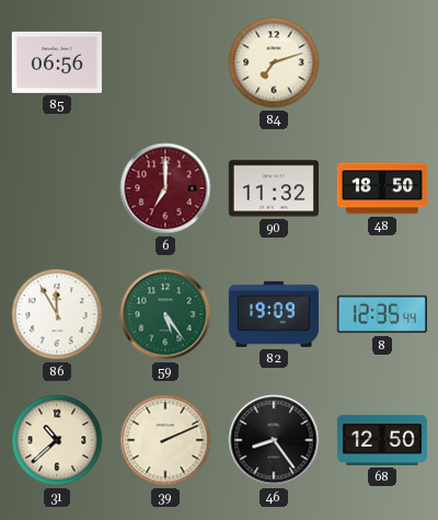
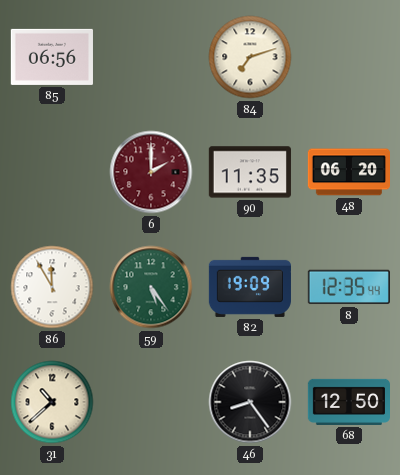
6: 7:00 -> 2:00
90: 11:32 -> 11:35
48: 18:50 -> 06:20
39: 2:11 -> none
